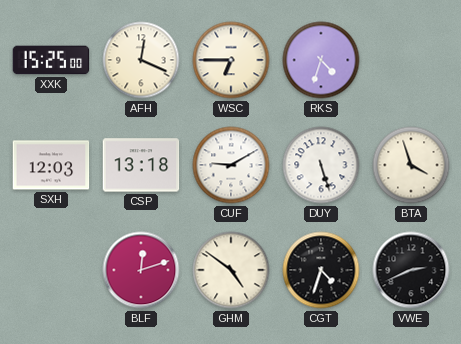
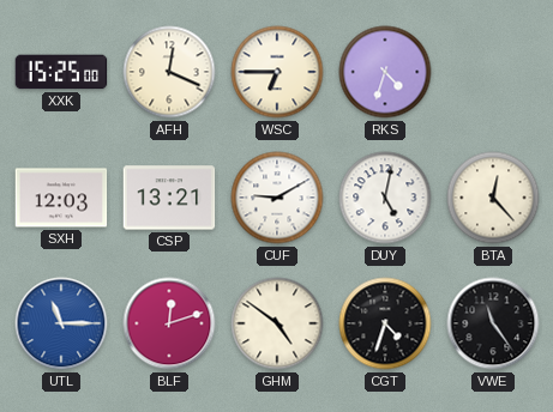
CSP: 13:18 -> 13:21
DUY: 5:27 -> 5:02
BTA: 3:57 -> 12:23
UTL: none -> 11:15
VWE: 2:41 -> 11:24
